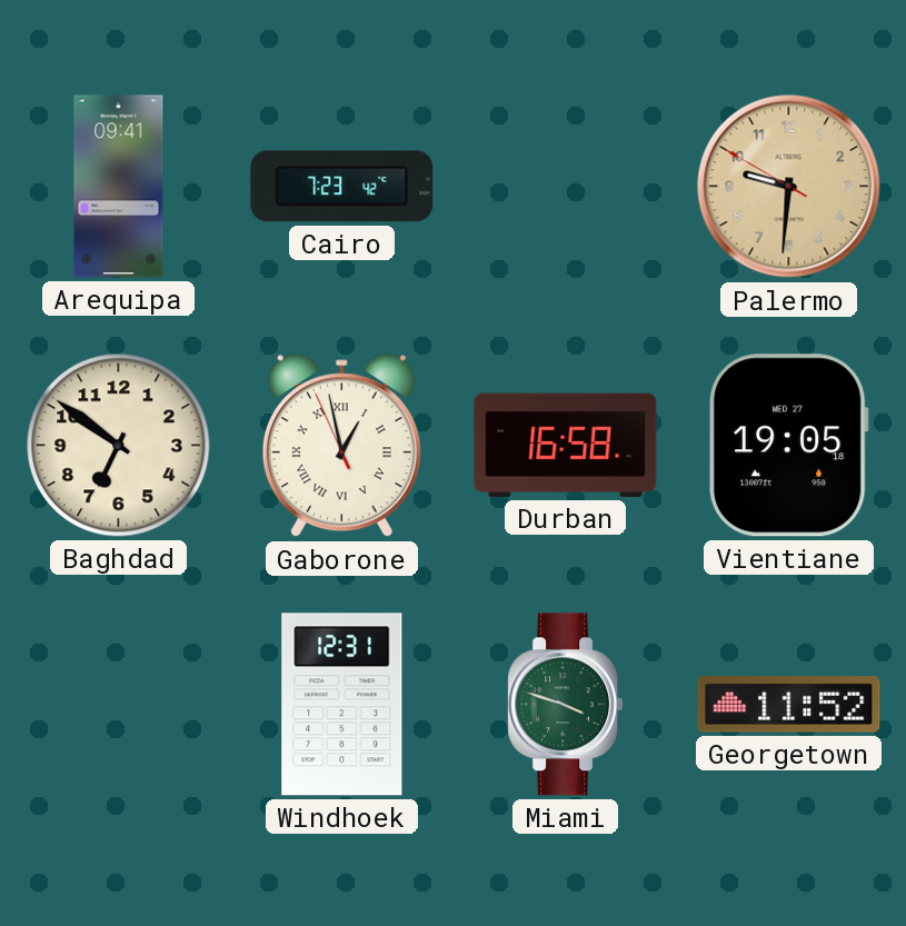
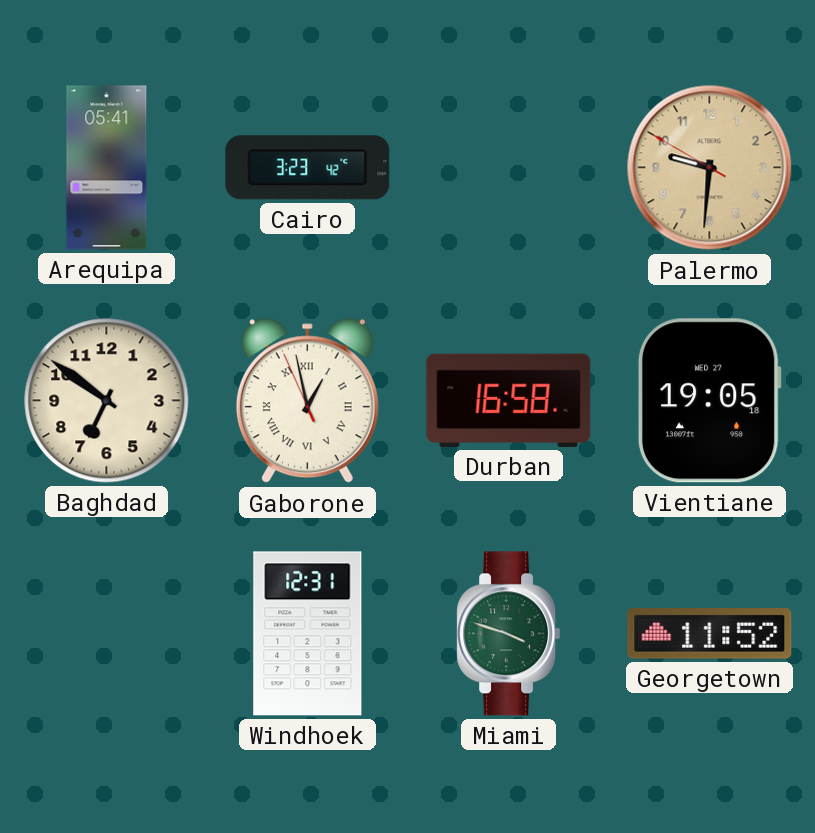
Arequipa: 09:41 -> 05:41
Cairo: 7:23 -> 3:23
